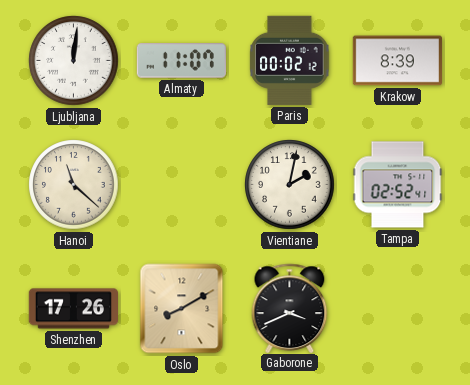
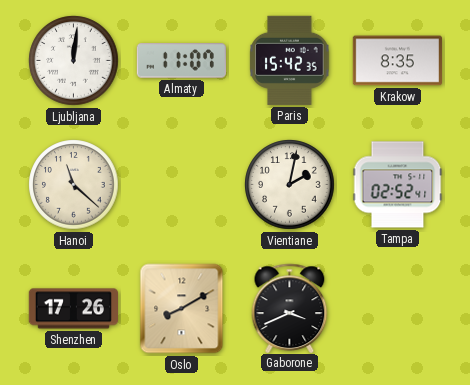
Paris: 00:02 -> 15:42
Krakow: 8:39 -> 8:35
